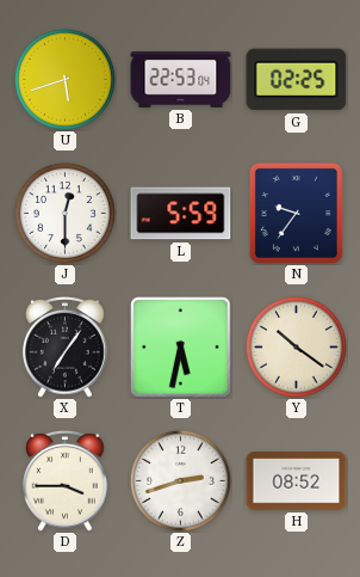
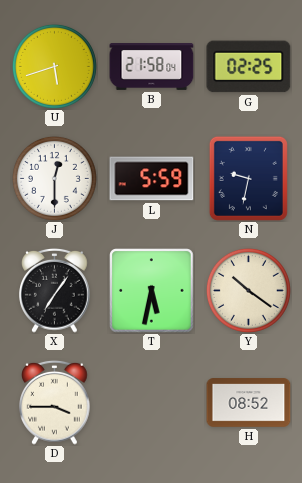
B: 22:53 -> 21:58
N: 9:36 -> 9:32
Z: 2:42 -> none
